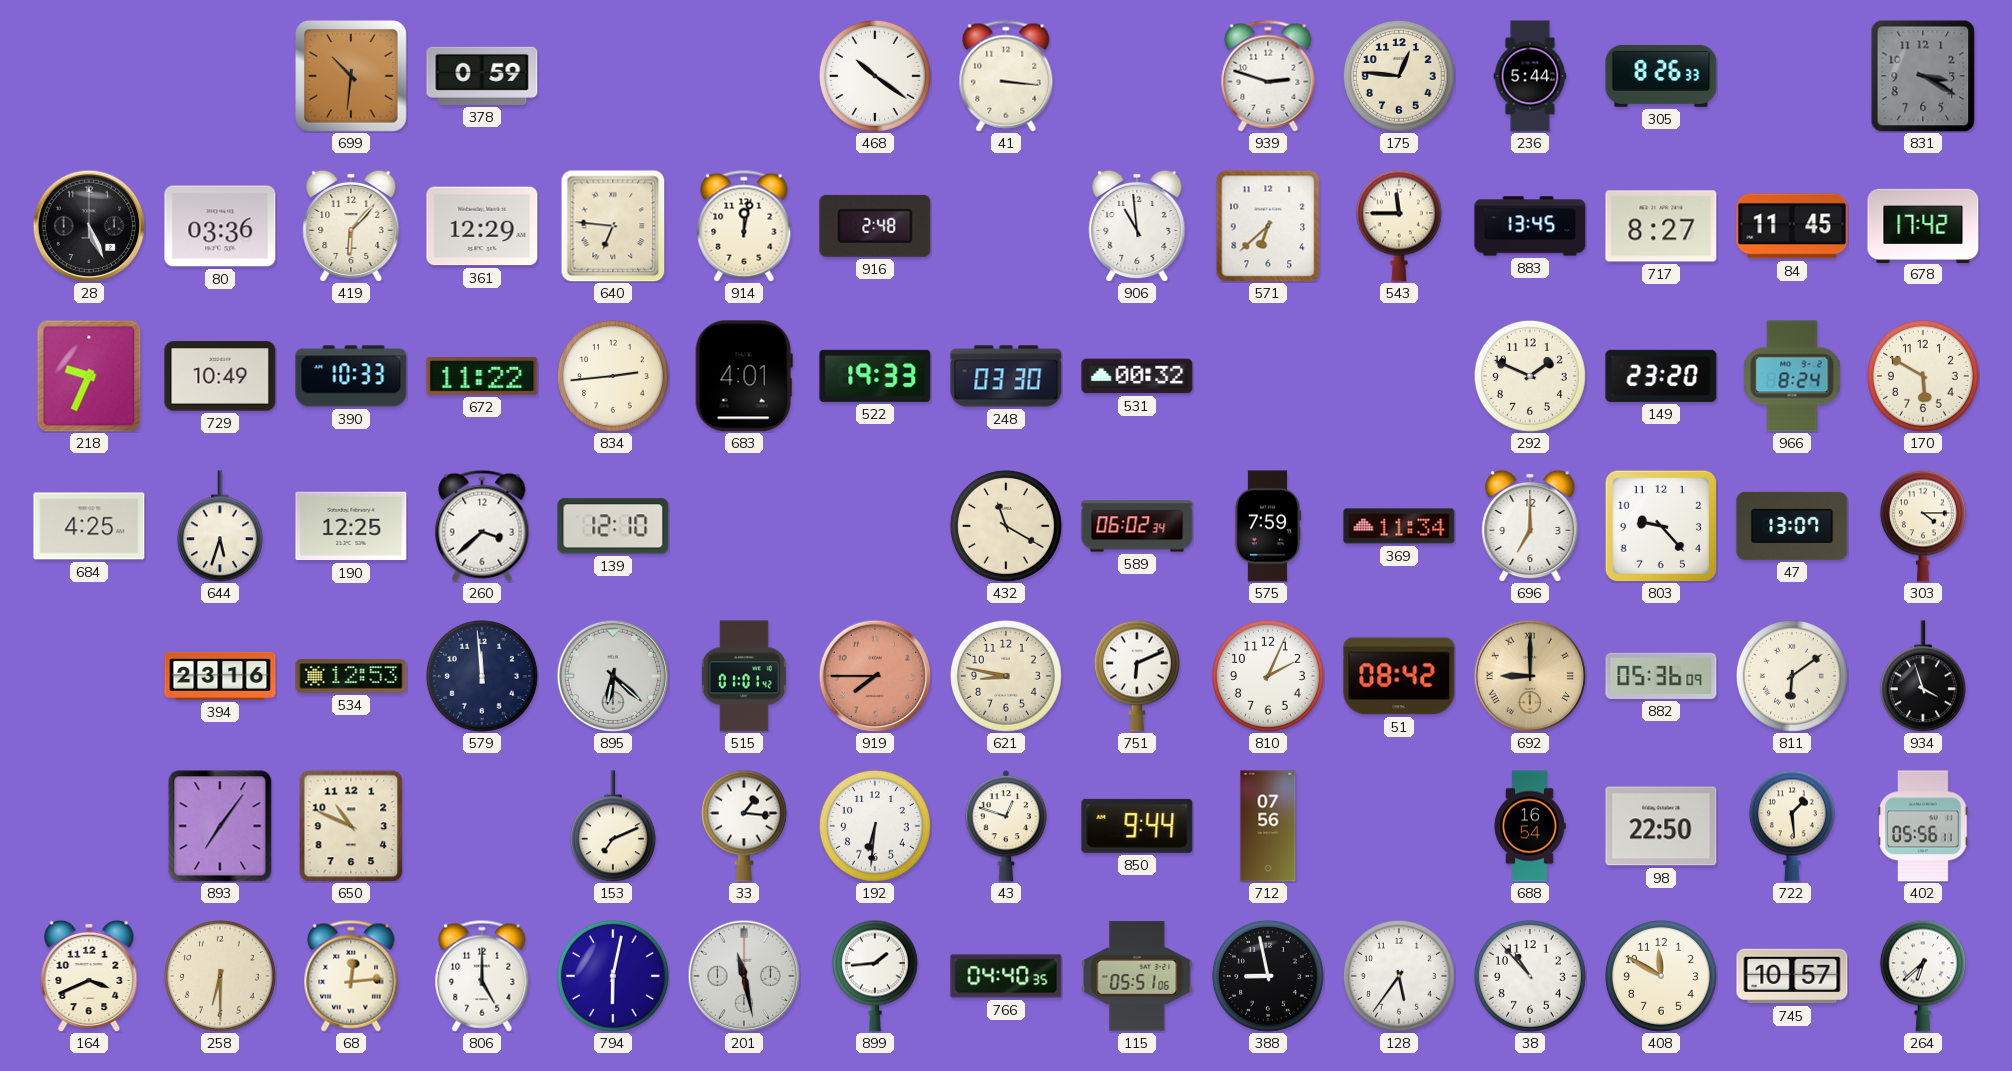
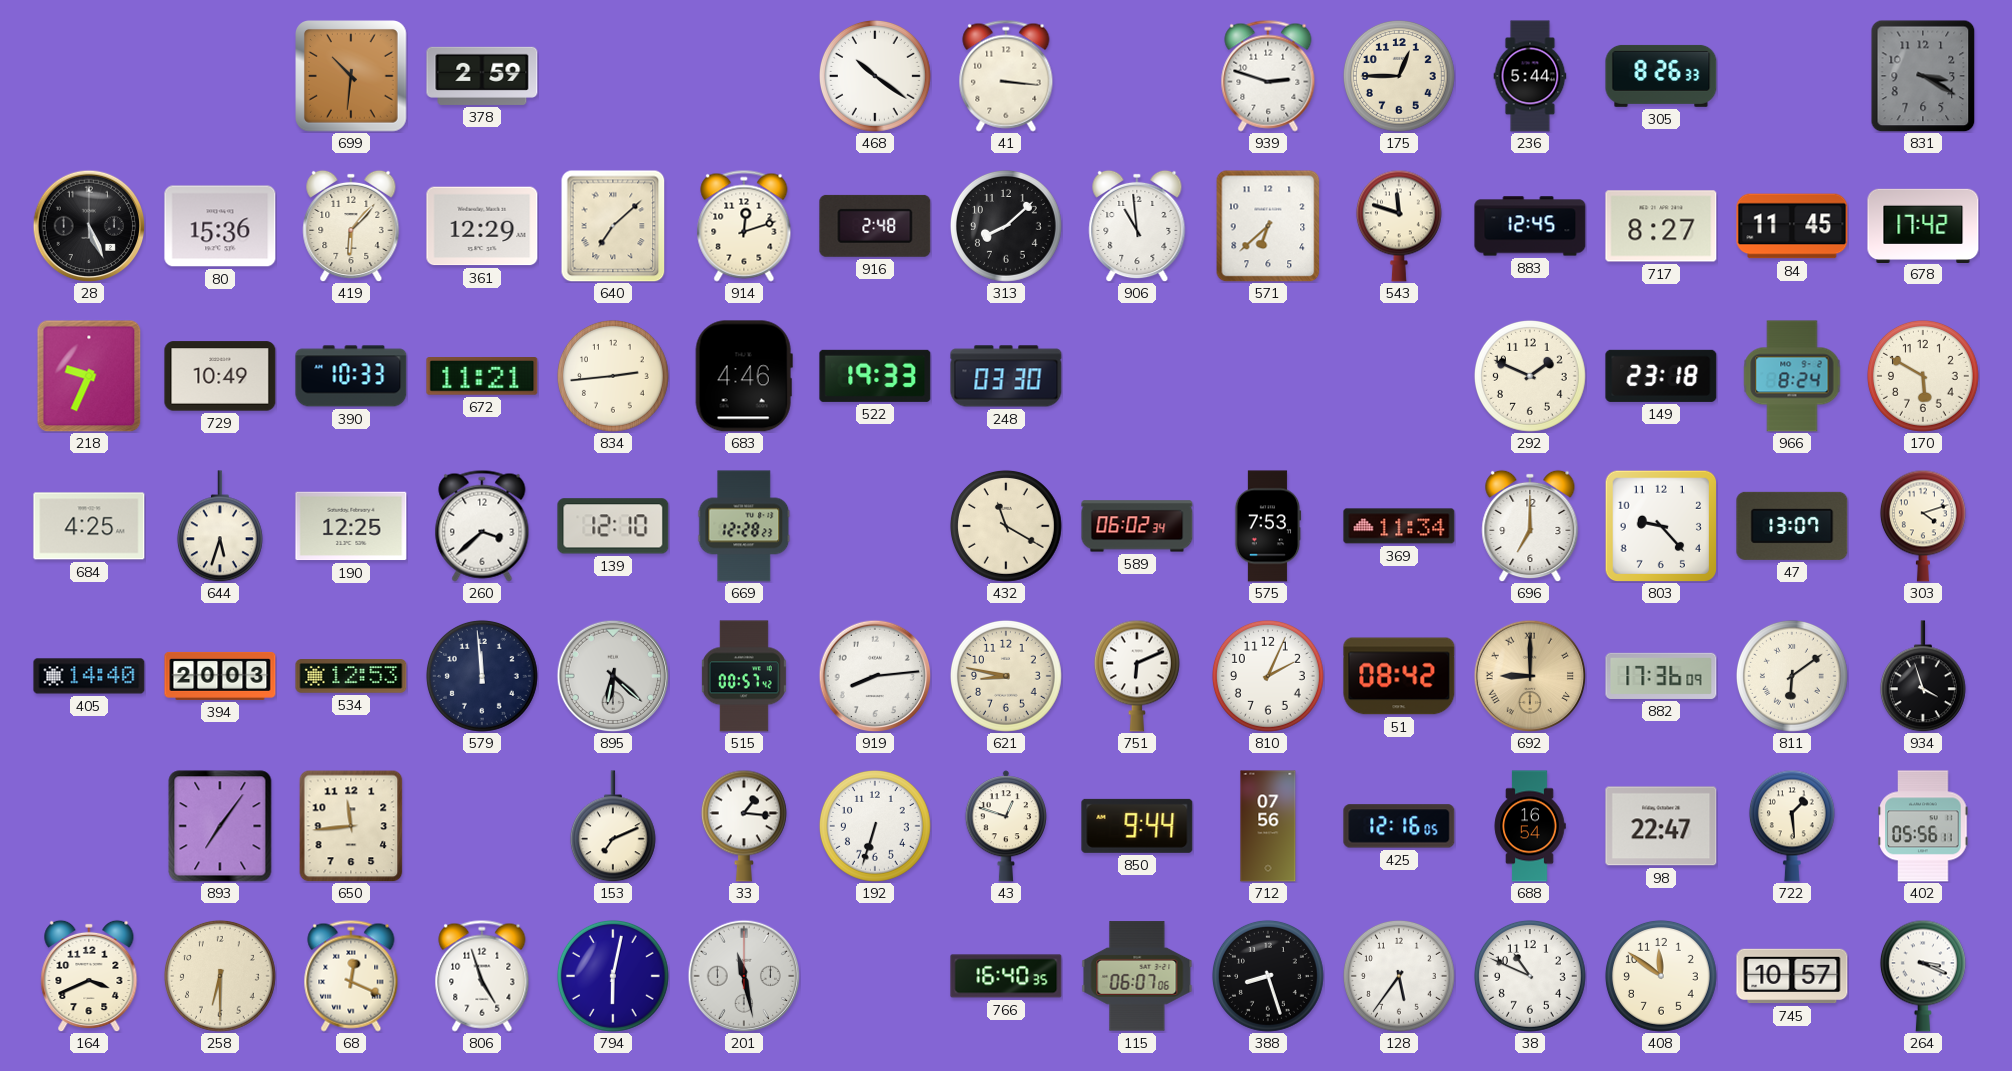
378: 0:59 -> 2:59
175: 12:46 -> 12:45
80: 03:36 -> 15:36
640: 6:46 -> 7:08
914: 12:02 -> 12:12
313: none -> 8:08
543: 11:45 -> 11:48
883: 13:45 -> 12:45
672: 11:22 -> 11:21
683: 4:01 -> 4:46
531: 00:32 -> none
149: 23:20 -> 23:18
669: none -> 12:28
575: 7:59 -> 7:53
303: 4:15 -> 4:12
405: none -> 14:40
394: 23:16 -> 20:03
515: 01:01 -> 00:57
919: 7:45 -> 8:14
919 dial: salmon -> white
882: 05:36 -> 17:36
650: 10:49 -> 11:44
192: 6:31 -> 6:33
425: none -> 12:16
98: 22:50 -> 22:47
68: 12:14 -> 12:19
806: 5:00 -> 4:57
899: 1:44 -> none
766: 04:40 -> 16:40
115: 05:51 -> 06:07
388: 8:58 -> 8:27
38: 10:53 -> 10:49
408: 11:50 -> 11:51
264: 6:38 -> 3:19
